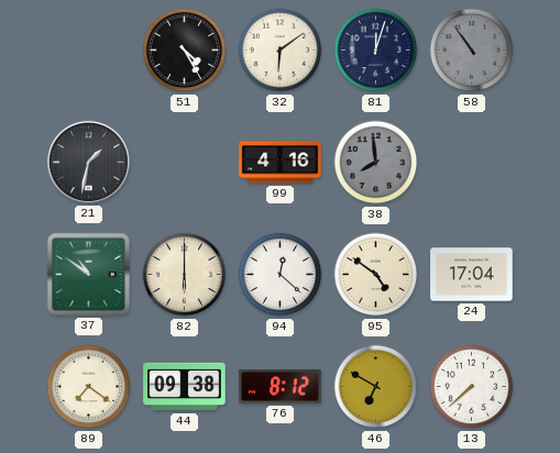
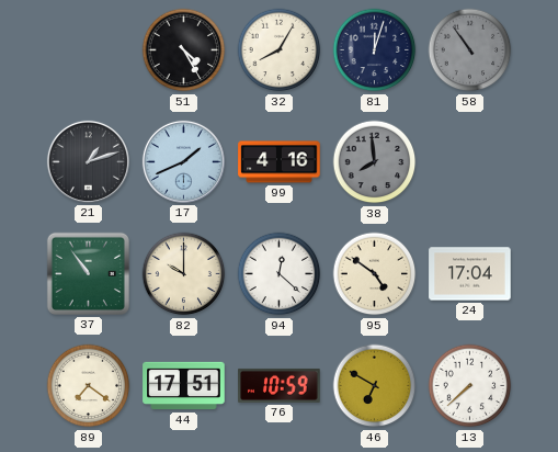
32: 6:09 -> 8:05
21: 1:32 -> 1:12
17: none -> 1:41
37: 10:51 -> 10:54
82: 6:00 -> 10:00
44: 09:38 -> 17:51
76: 8:12 -> 10:59
